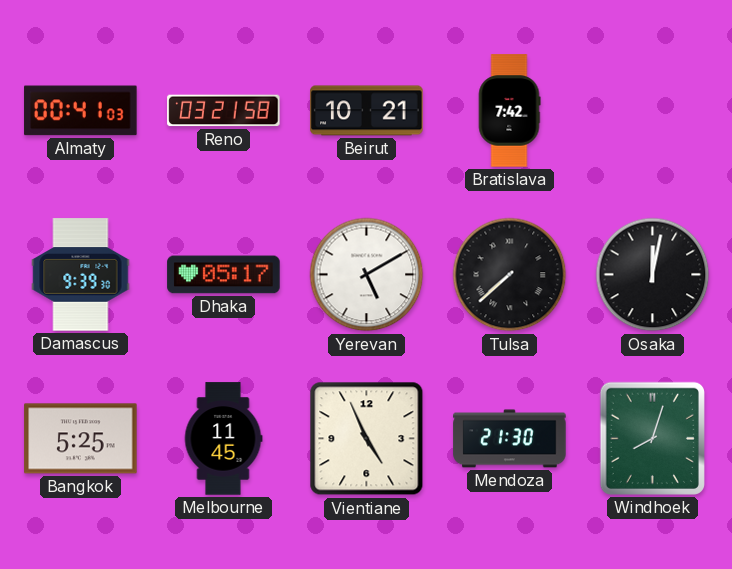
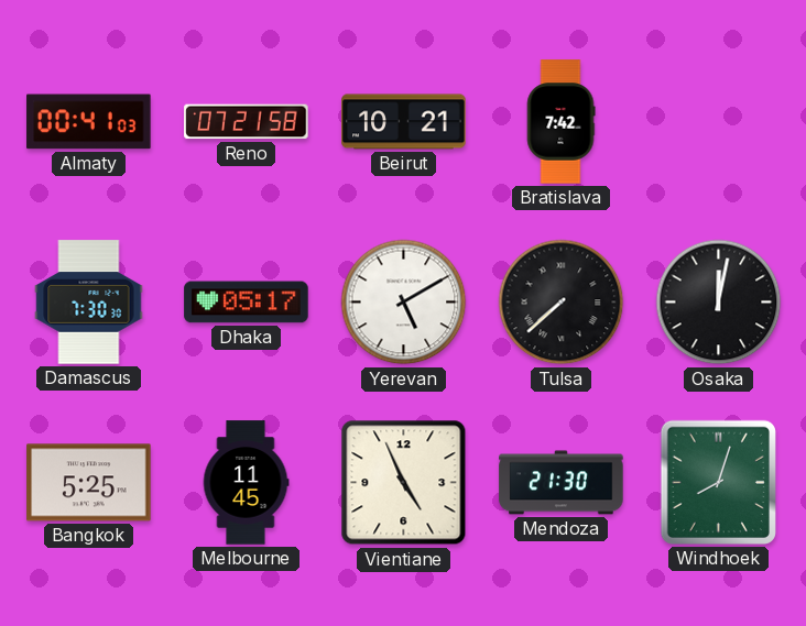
Reno: 03:21 -> 07:21
Damascus: 9:39 -> 7:30
